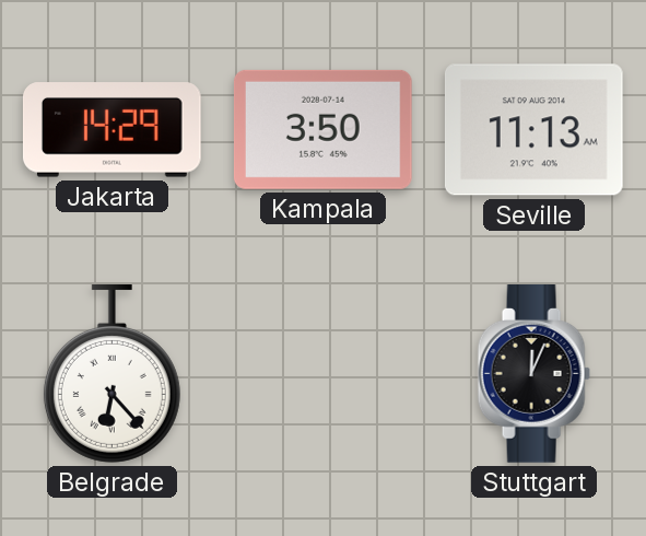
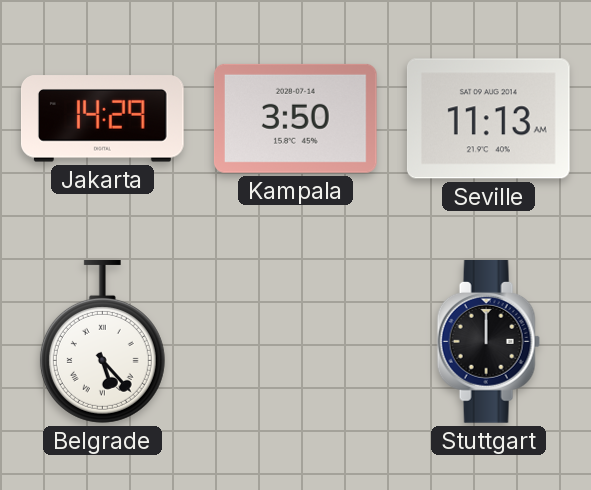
Belgrade: 6:23 -> 5:23
Stuttgart: 12:04 -> 12:00
